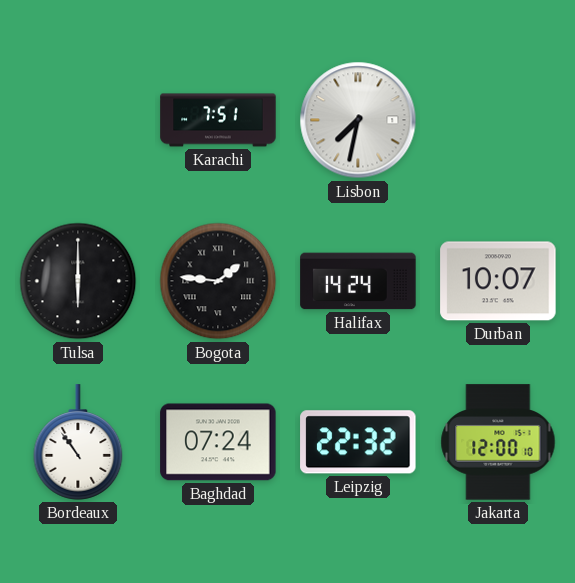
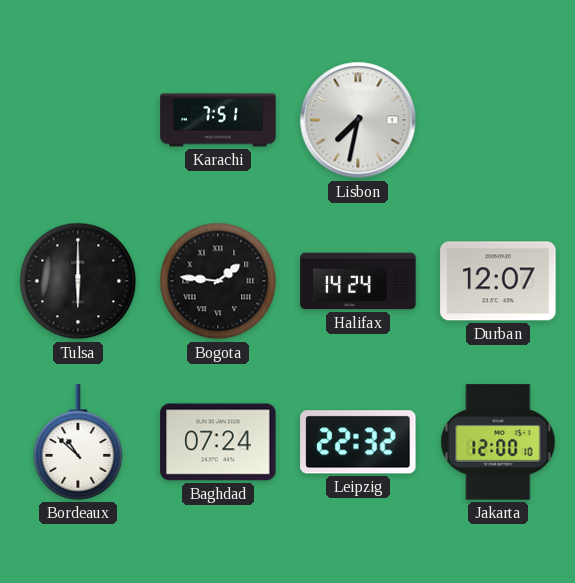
Durban: 10:07 -> 12:07
Bordeaux: 10:54 -> 10:52
